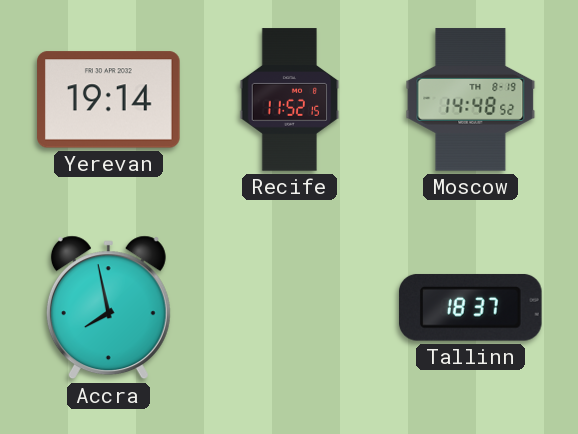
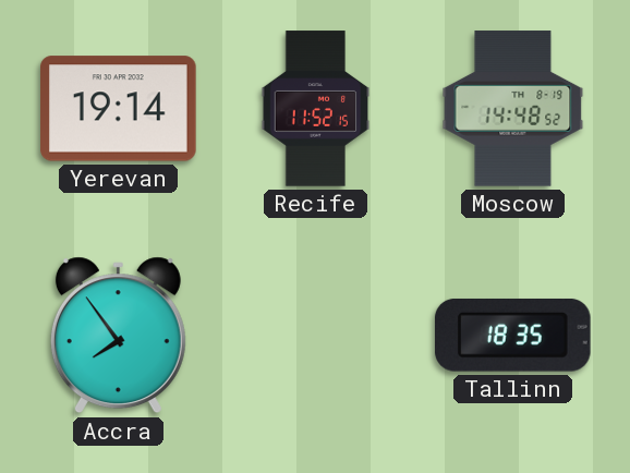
Accra: 7:58 -> 7:54
Tallinn: 18:37 -> 18:35
